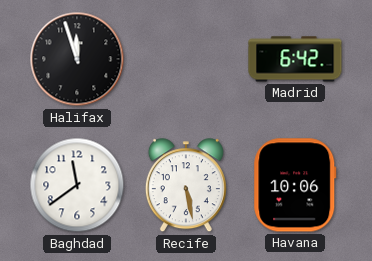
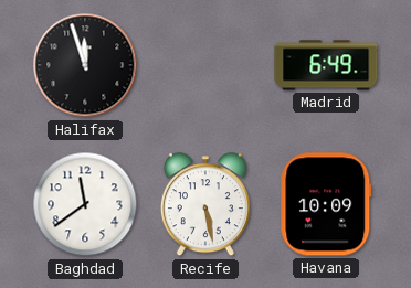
Madrid: 6:42 -> 6:49
Havana: 10:06 -> 10:09
